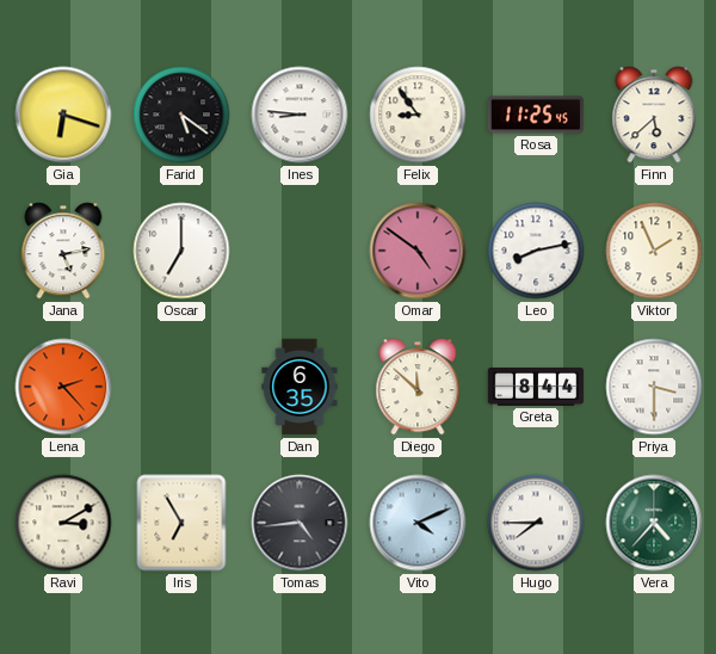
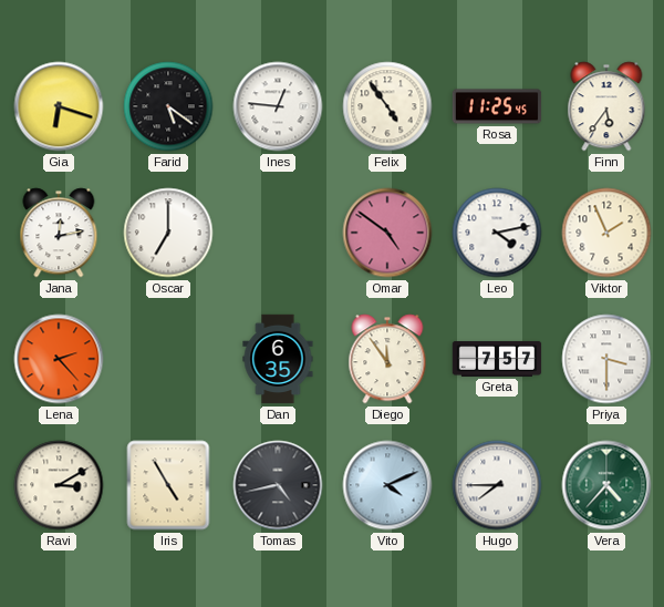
Ines: 8:46 -> 12:46
Felix: 8:54 -> 4:54
Finn: 5:38 -> 5:36
Jana: 5:13 -> 12:13
Leo: 8:13 -> 4:13
Diego: 11:52 -> 11:54
Greta: 8:44 -> 7:57
Iris: 6:55 -> 4:55
Tomas: 4:44 -> 4:43
